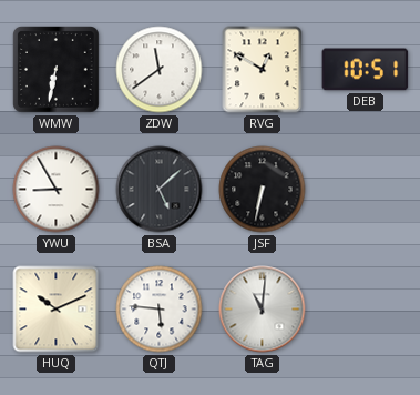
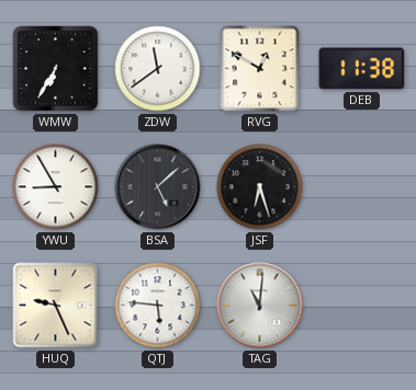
WMW: 6:32 -> 6:35
DEB: 10:51 -> 11:38
JSF: 6:32 -> 6:27
HUQ: 10:11 -> 9:26
